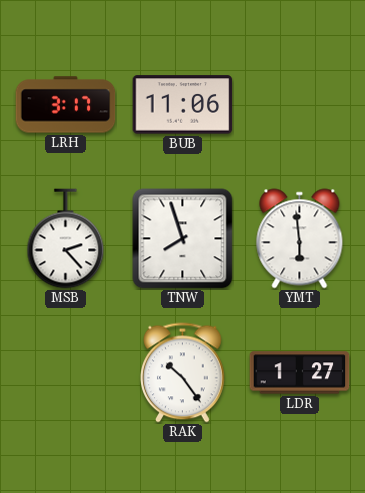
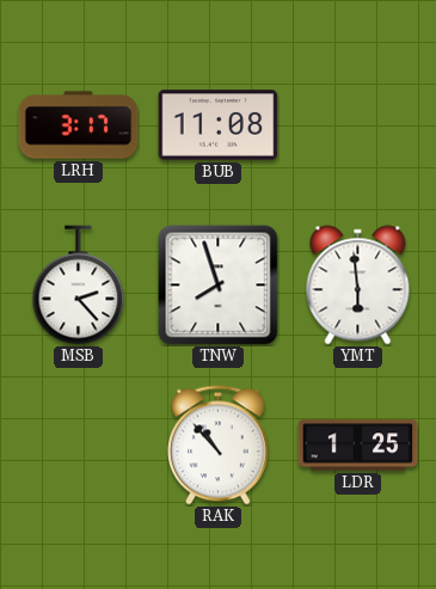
BUB: 11:06 -> 11:08
RAK: 10:24 -> 10:53
LDR: 1:27 -> 1:25
